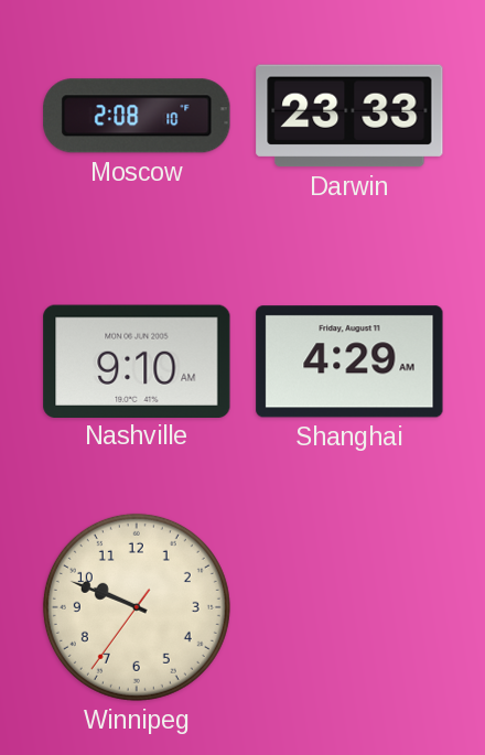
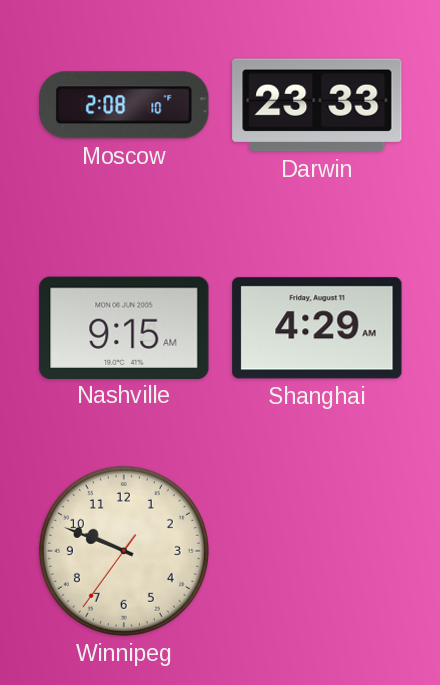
Nashville: 9:10 -> 9:15
